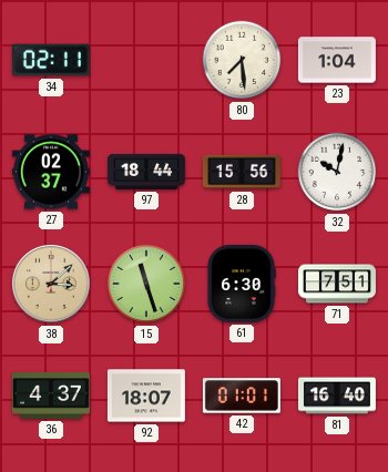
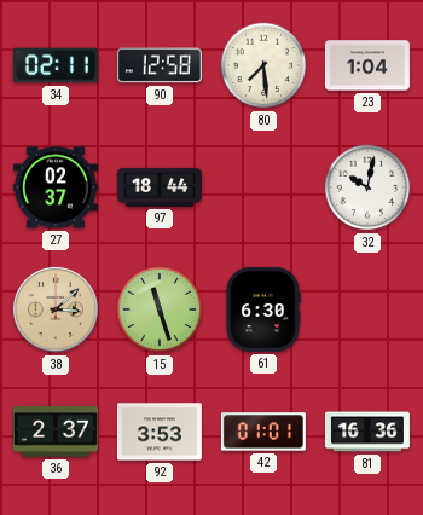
90: none -> 12:58
28: 15:56 -> none
71: 7:51 -> none
36: 4:37 -> 2:37
92: 18:07 -> 3:53
81: 16:40 -> 16:36
